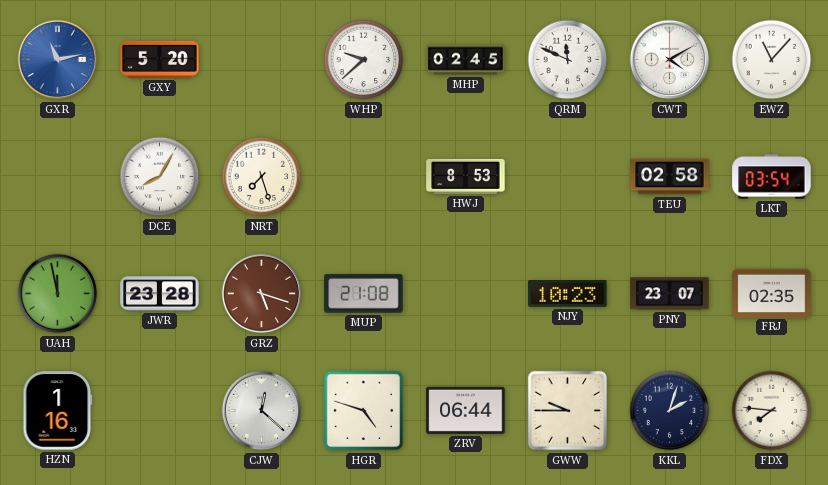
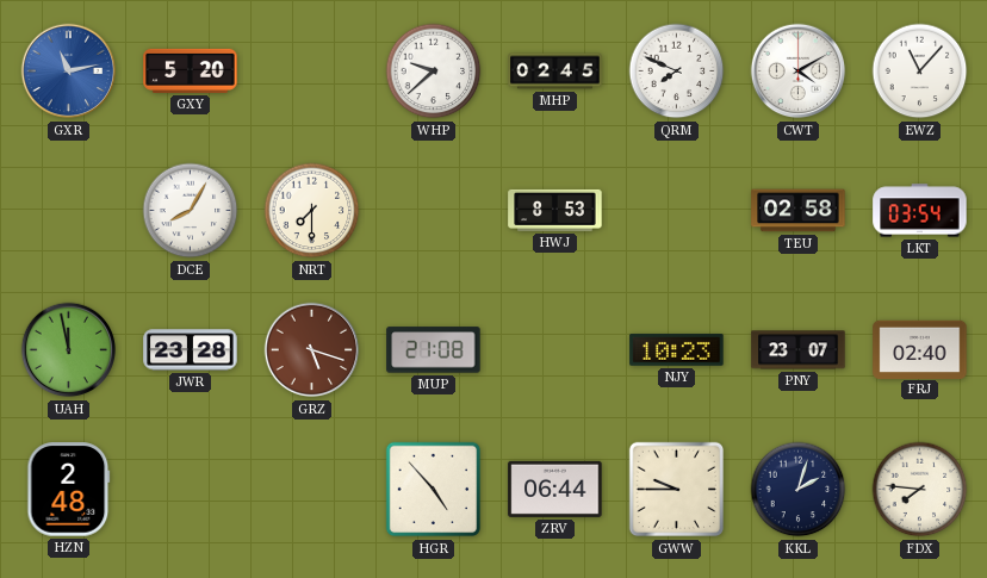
QRM: 11:49 -> 7:49
NRT: 7:27 -> 7:30
FRJ: 02:35 -> 02:40
HZN: 1:16 -> 2:48
CJW: 12:22 -> none
HGR: 4:48 -> 4:53
